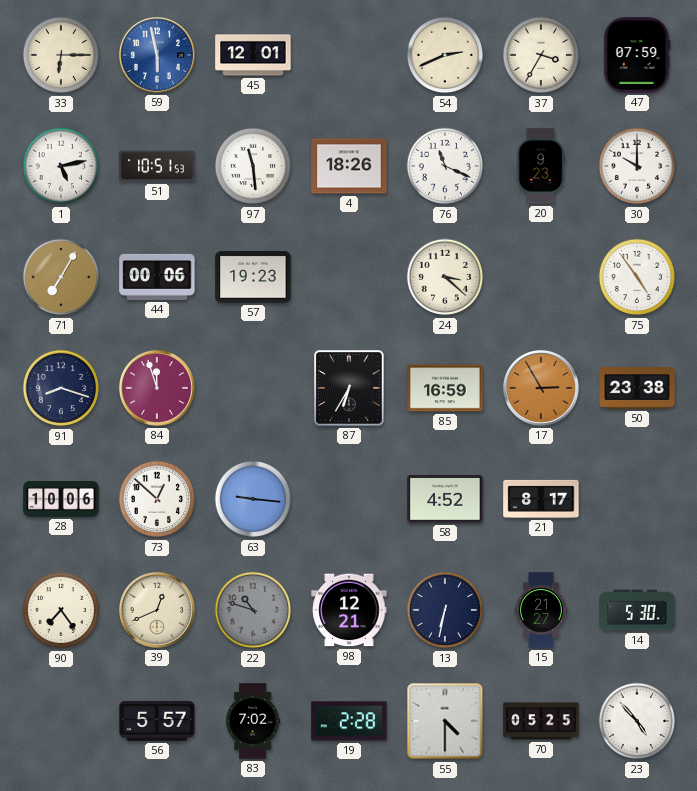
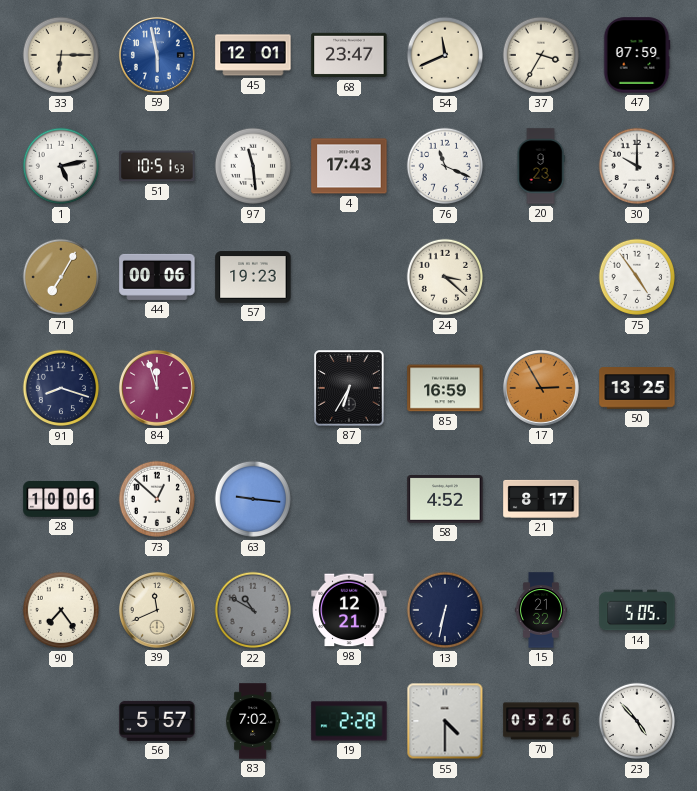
68: none -> 23:47
54: 2:41 -> 11:41
4: 18:26 -> 17:43
50: 23:38 -> 13:25
39: 12:41 -> 11:41
22: 10:48 -> 10:50
15: 21:27 -> 21:32
14: 5:30 -> 5:05
70: 05:25 -> 05:26
